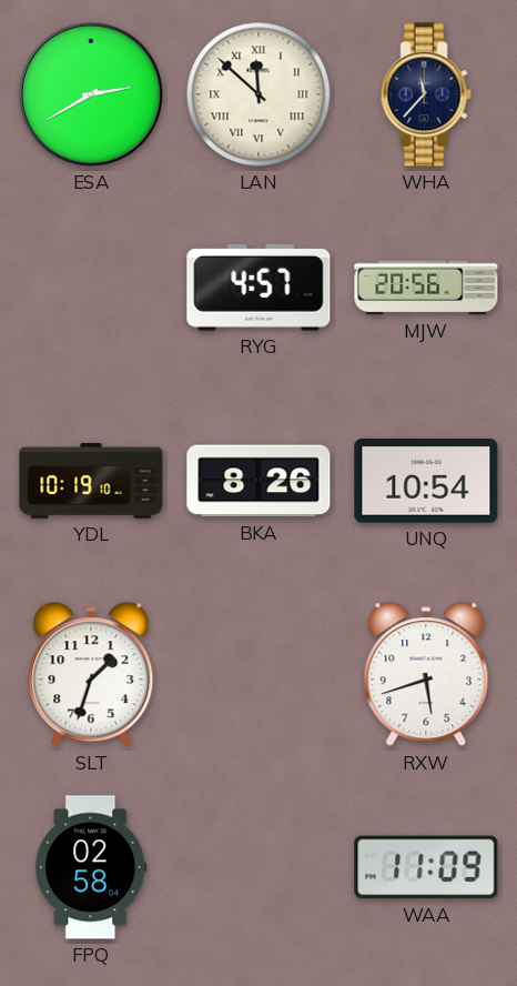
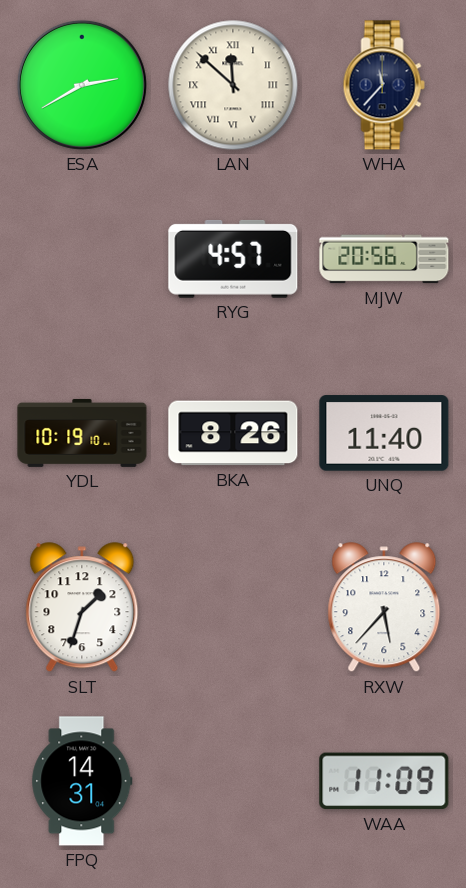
UNQ: 10:54 -> 11:40
RXW: 5:42 -> 5:37
FPQ: 02:58 -> 14:31
